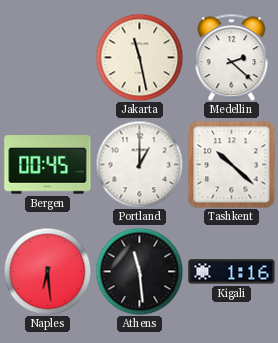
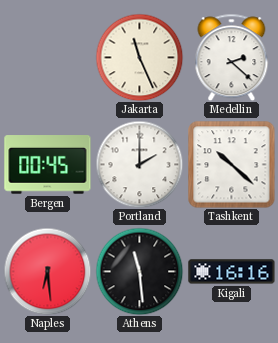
Jakarta: 11:28 -> 11:26
Portland: 1:00 -> 2:00
Kigali: 1:16 -> 16:16
